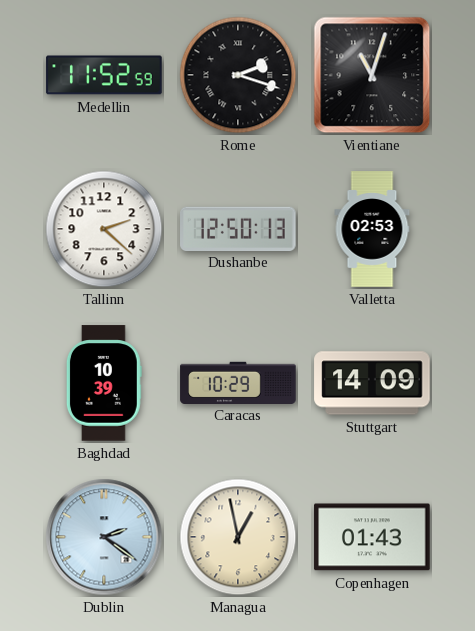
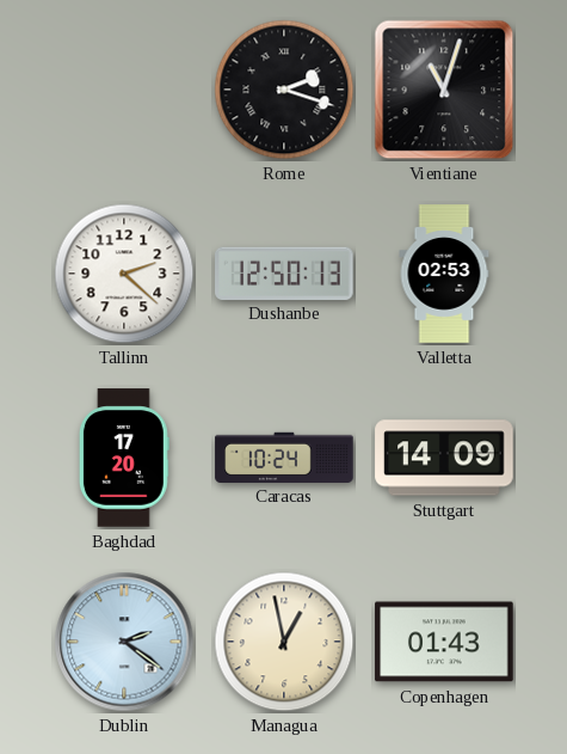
Medellin: 11:52 -> none
Baghdad: 10:39 -> 17:20
Caracas: 10:29 -> 10:24
